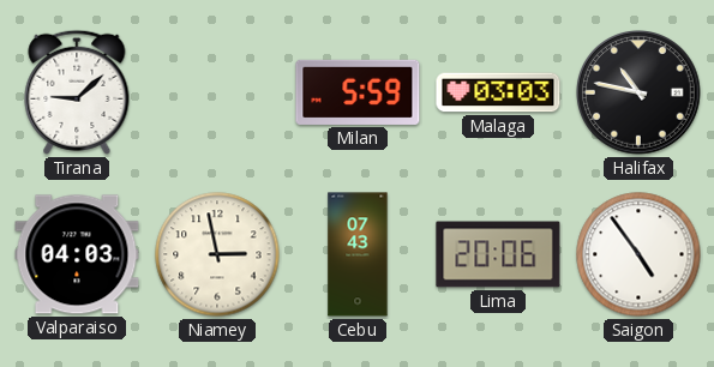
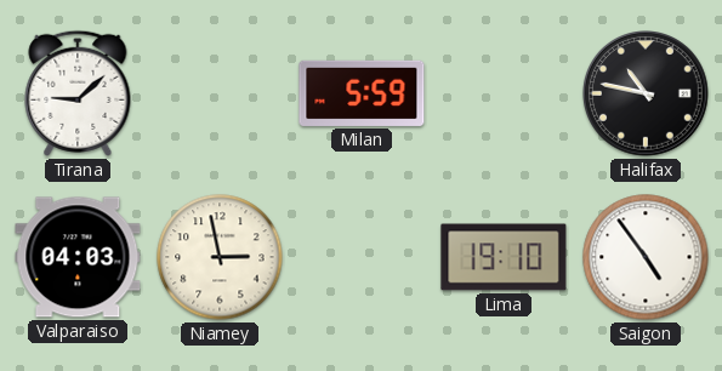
Malaga: 03:03 -> none
Cebu: 07:43 -> none
Lima: 20:06 -> 19:10
